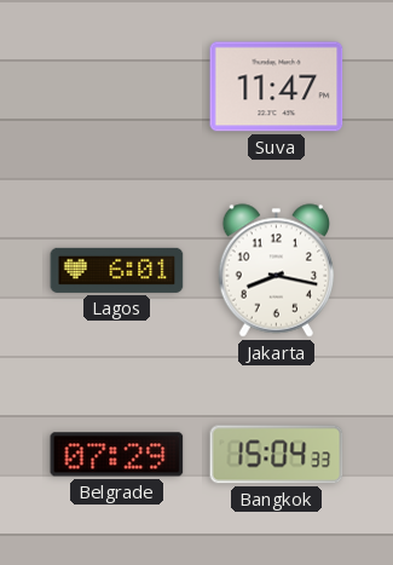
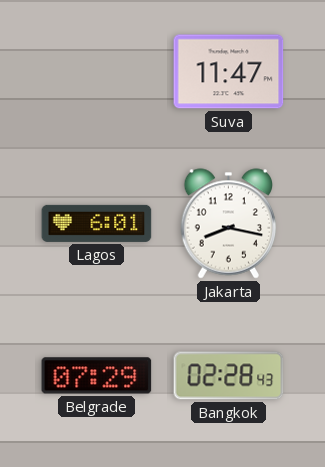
Bangkok: 15:04 -> 02:28
